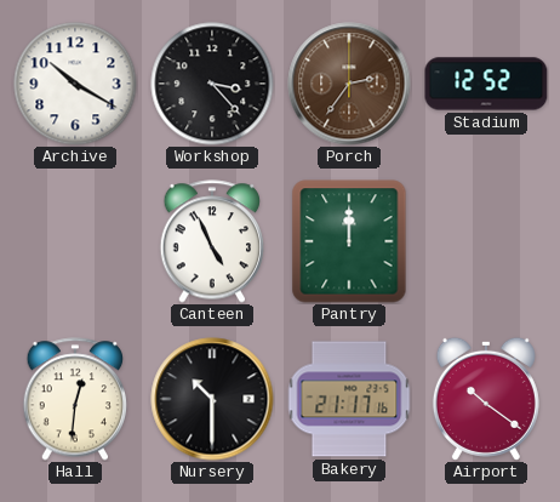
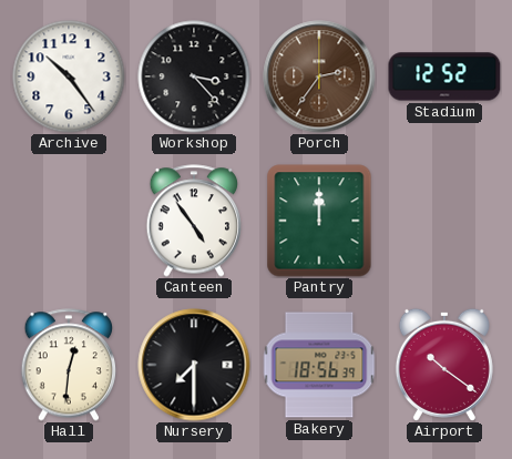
Archive: 10:20 -> 10:24
Canteen: 4:56 -> 4:54
Nursery: 10:30 -> 7:30
Bakery: 21:17 -> 18:56
